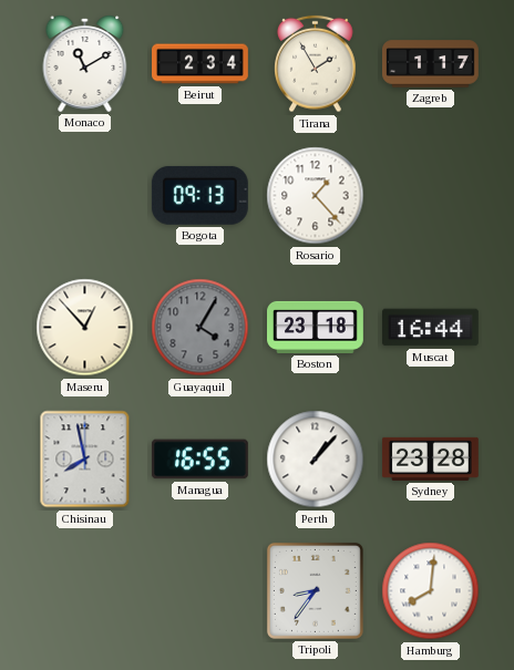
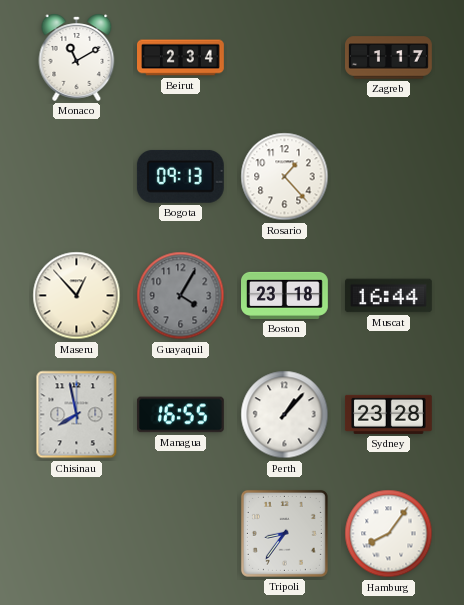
Tirana: 1:55 -> none
Hamburg: 8:01 -> 8:06
